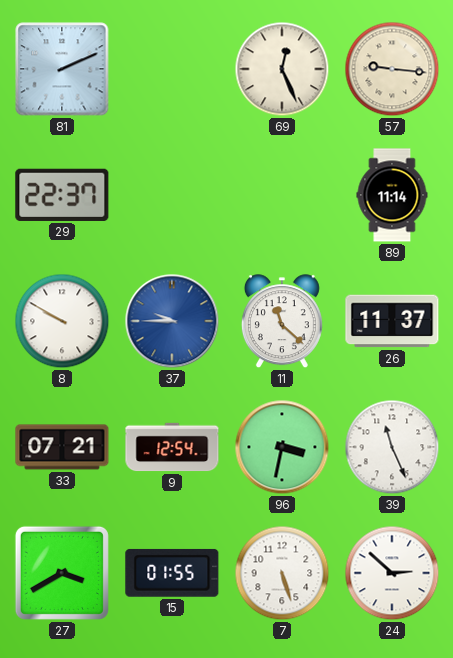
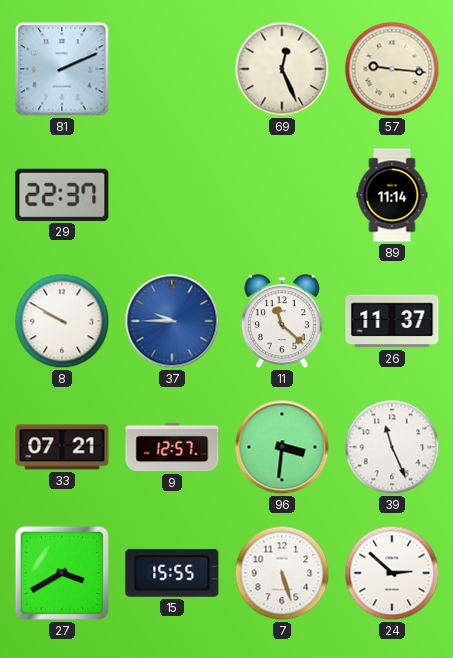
9: 12:54 -> 12:57
96: 3:32 -> 3:31
15: 01:55 -> 15:55
